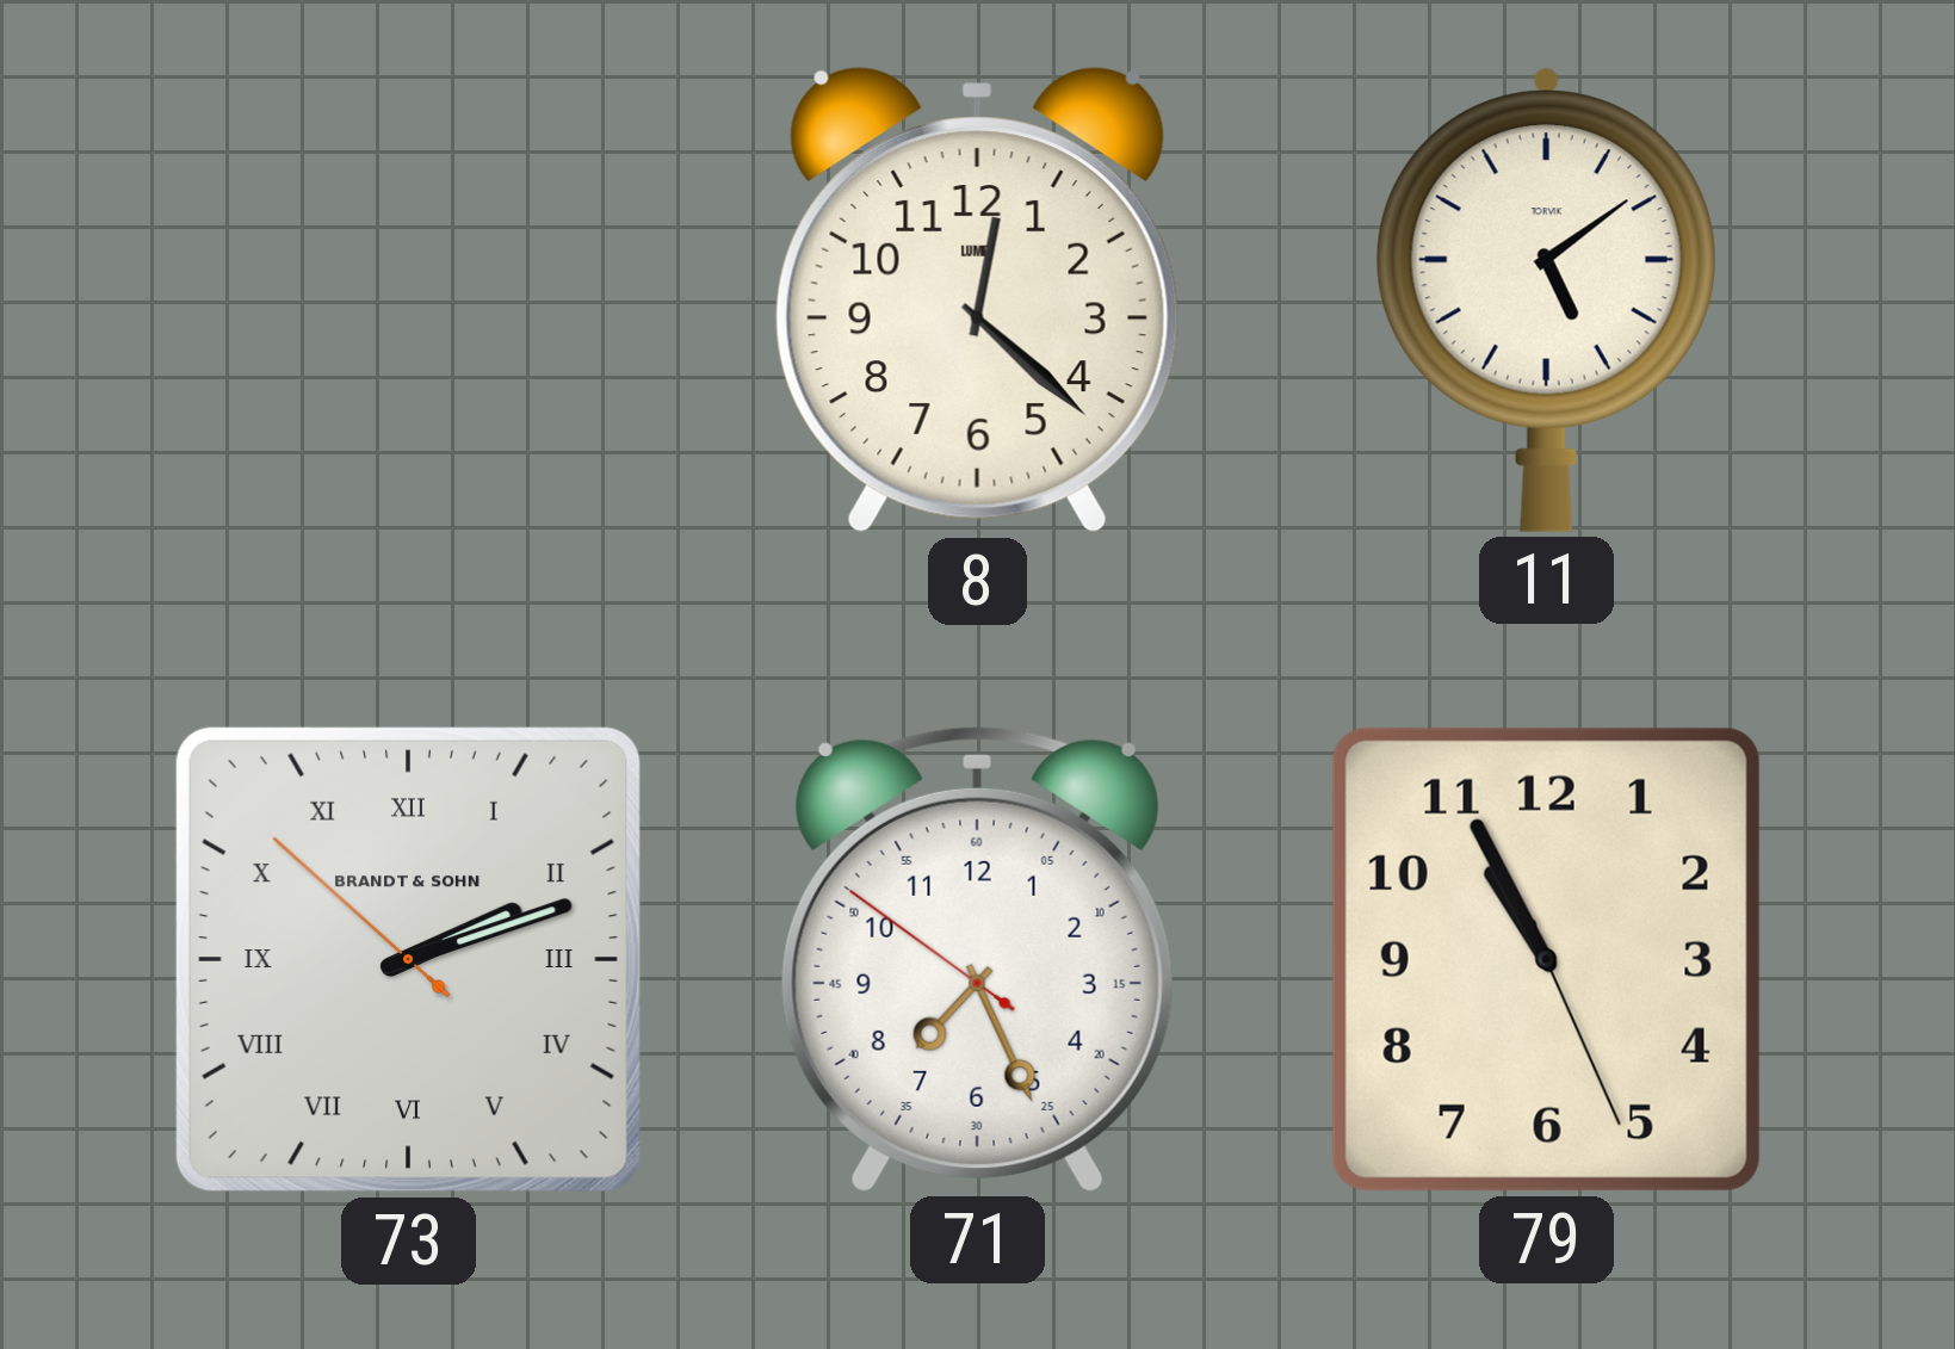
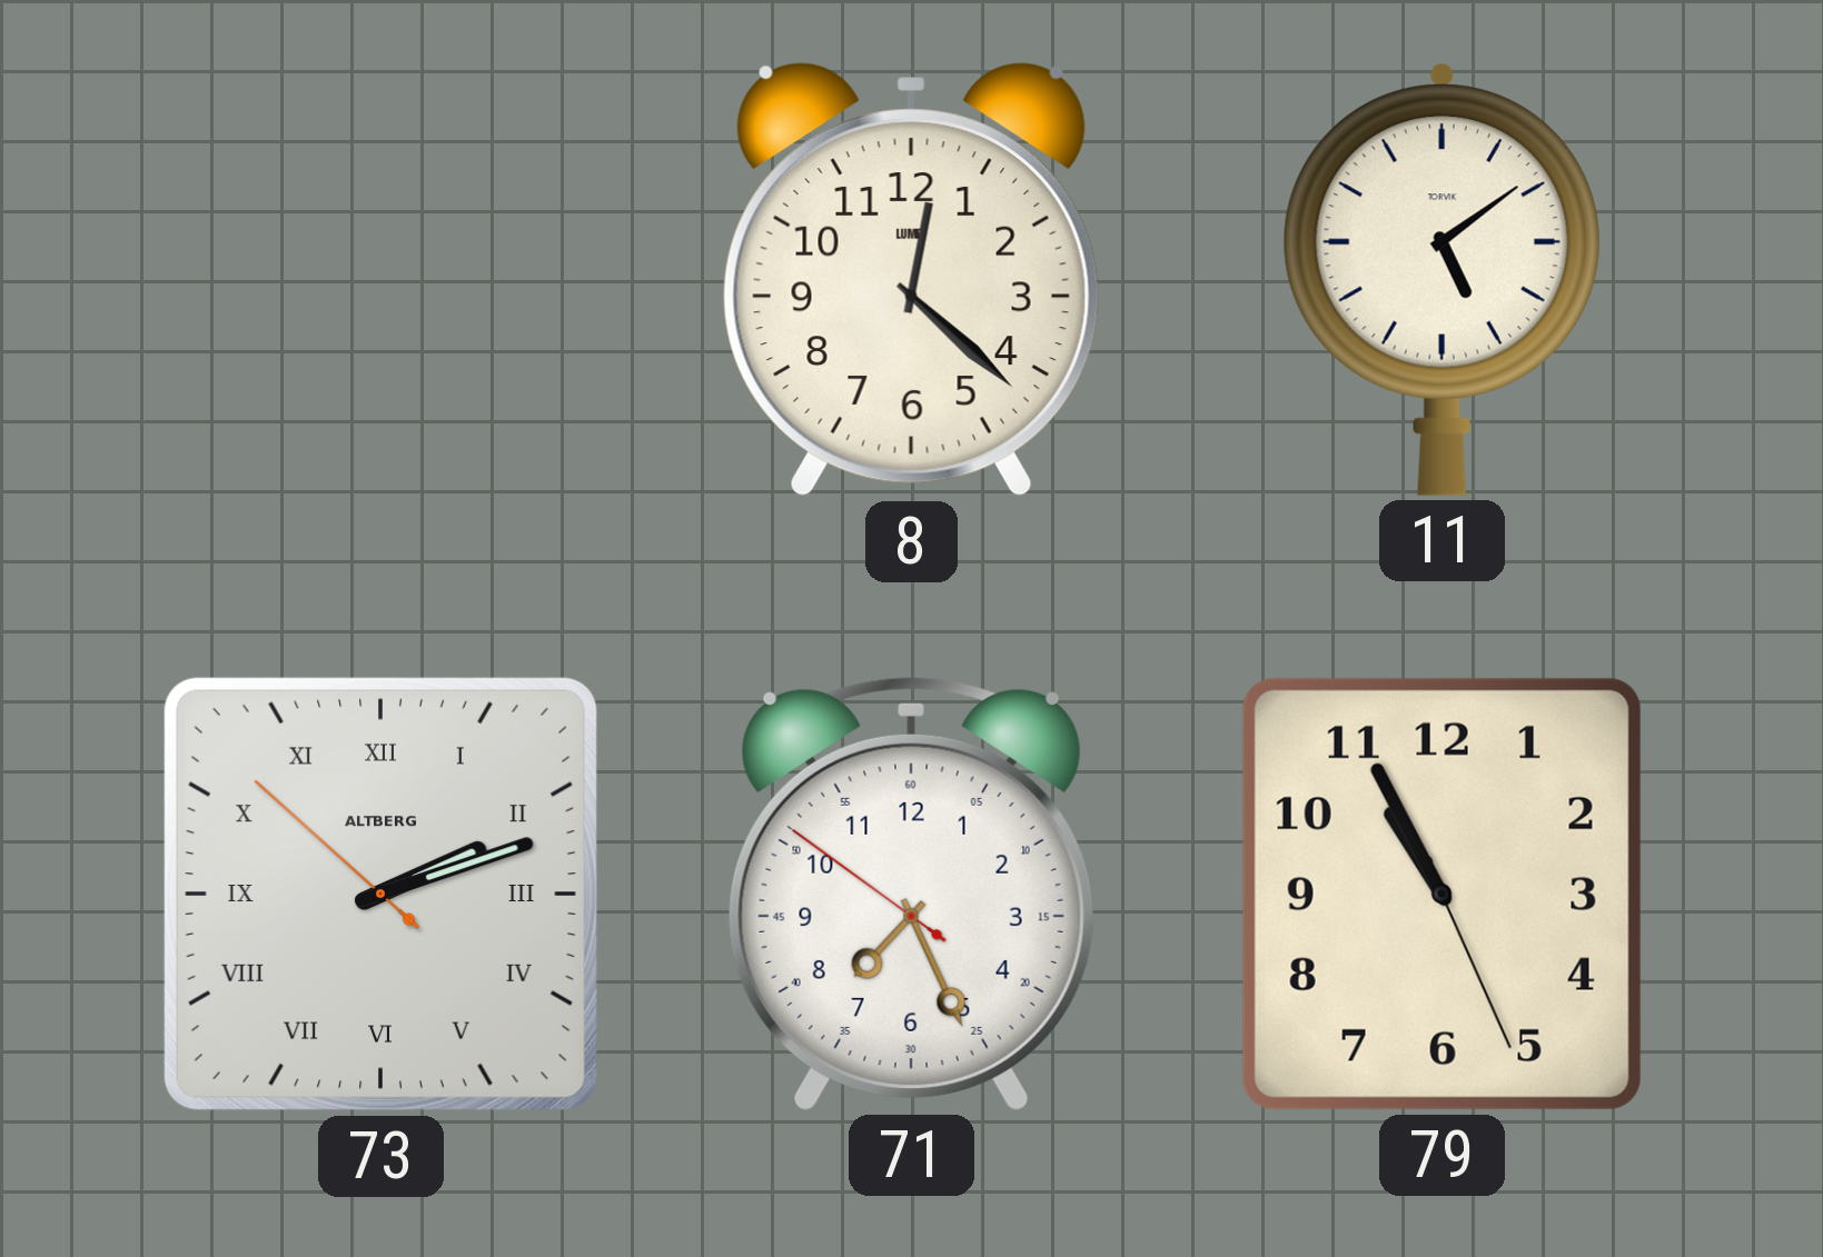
73 brand: BRANDT & SOHN -> ALTBERG
